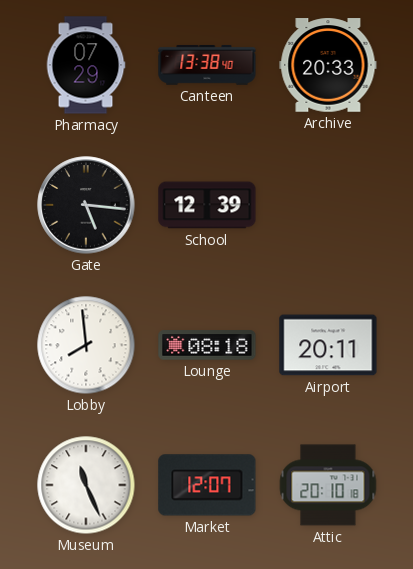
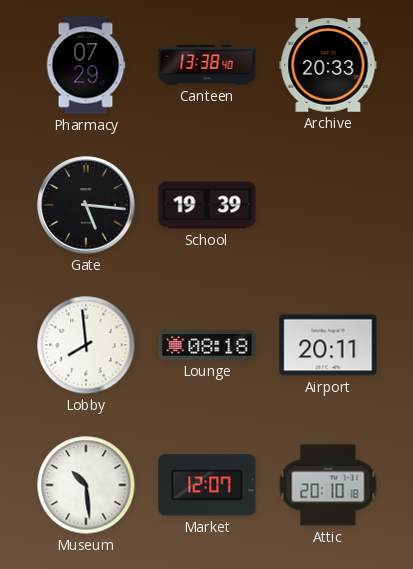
School: 12:39 -> 19:39
Museum: 11:26 -> 10:29
